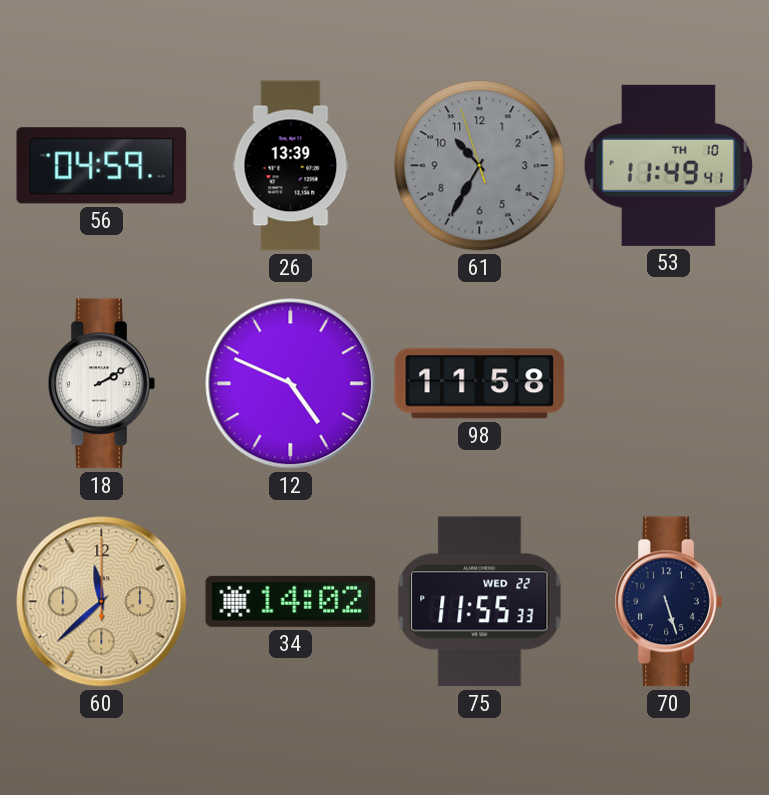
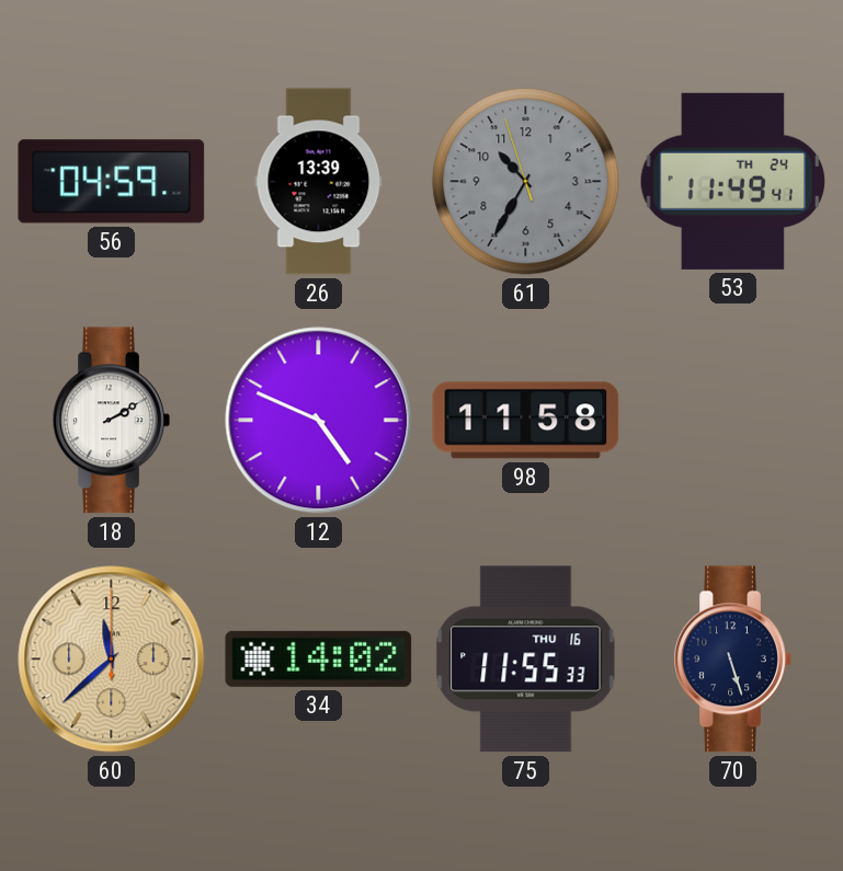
53 date: TH 10 -> TH 24
75 date: WED 22 -> THU 16
